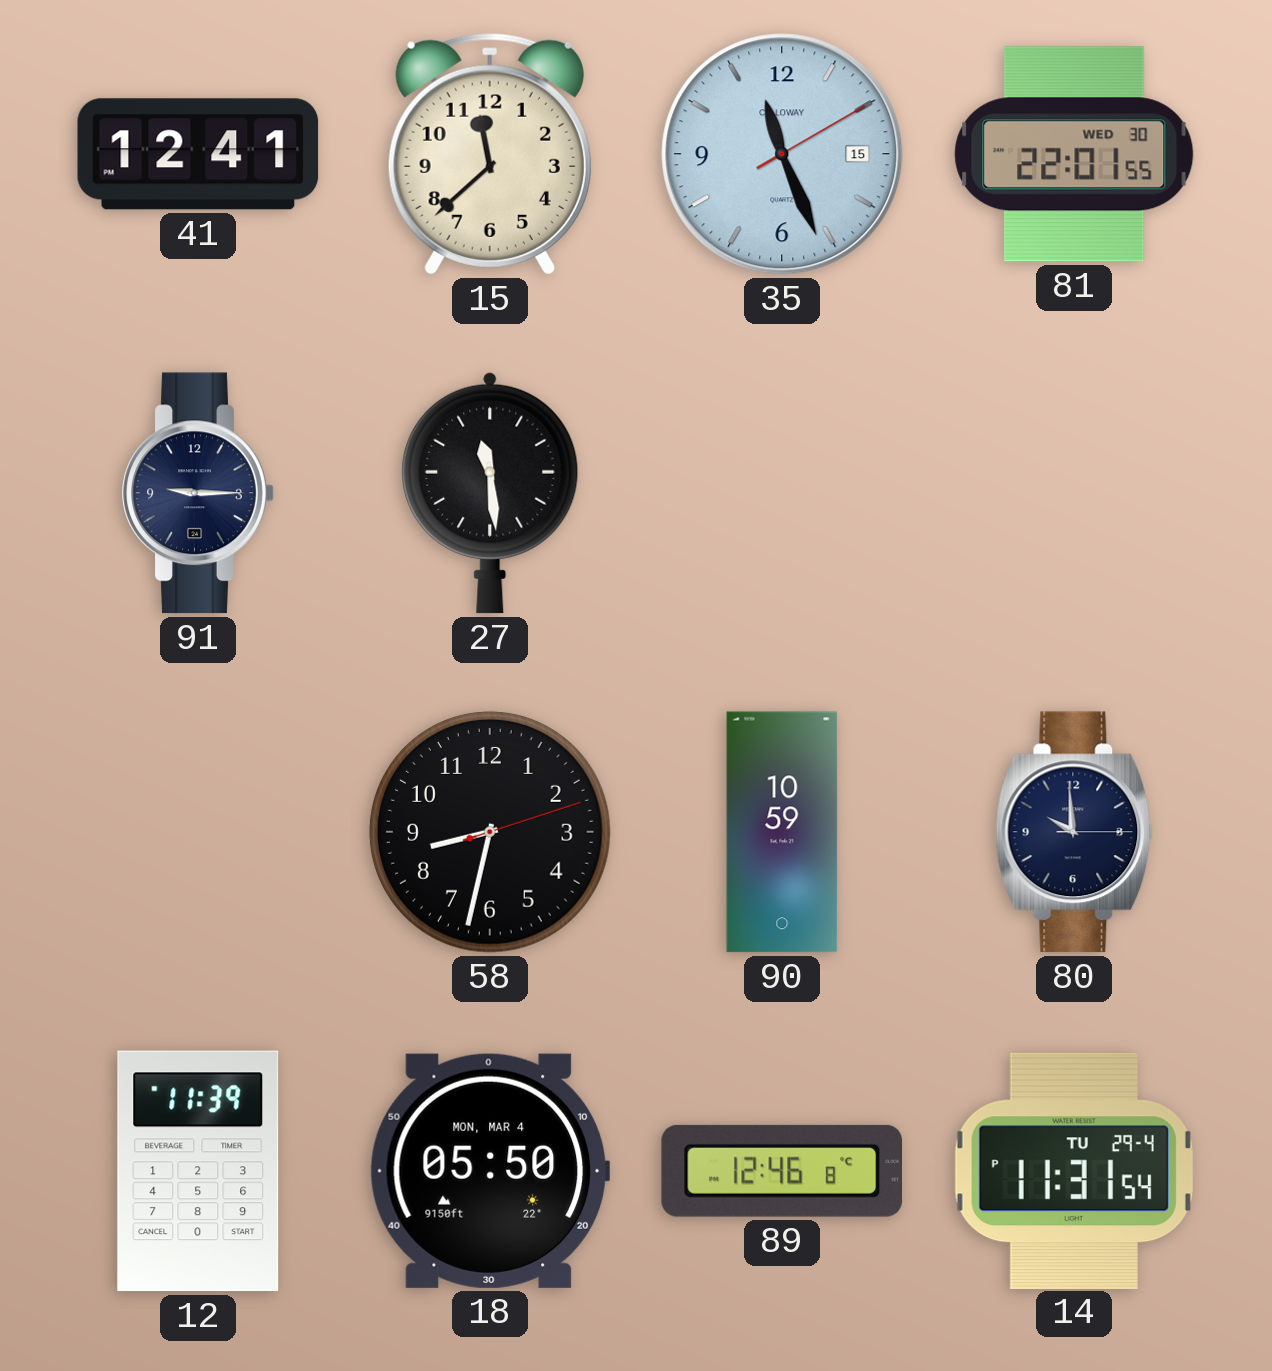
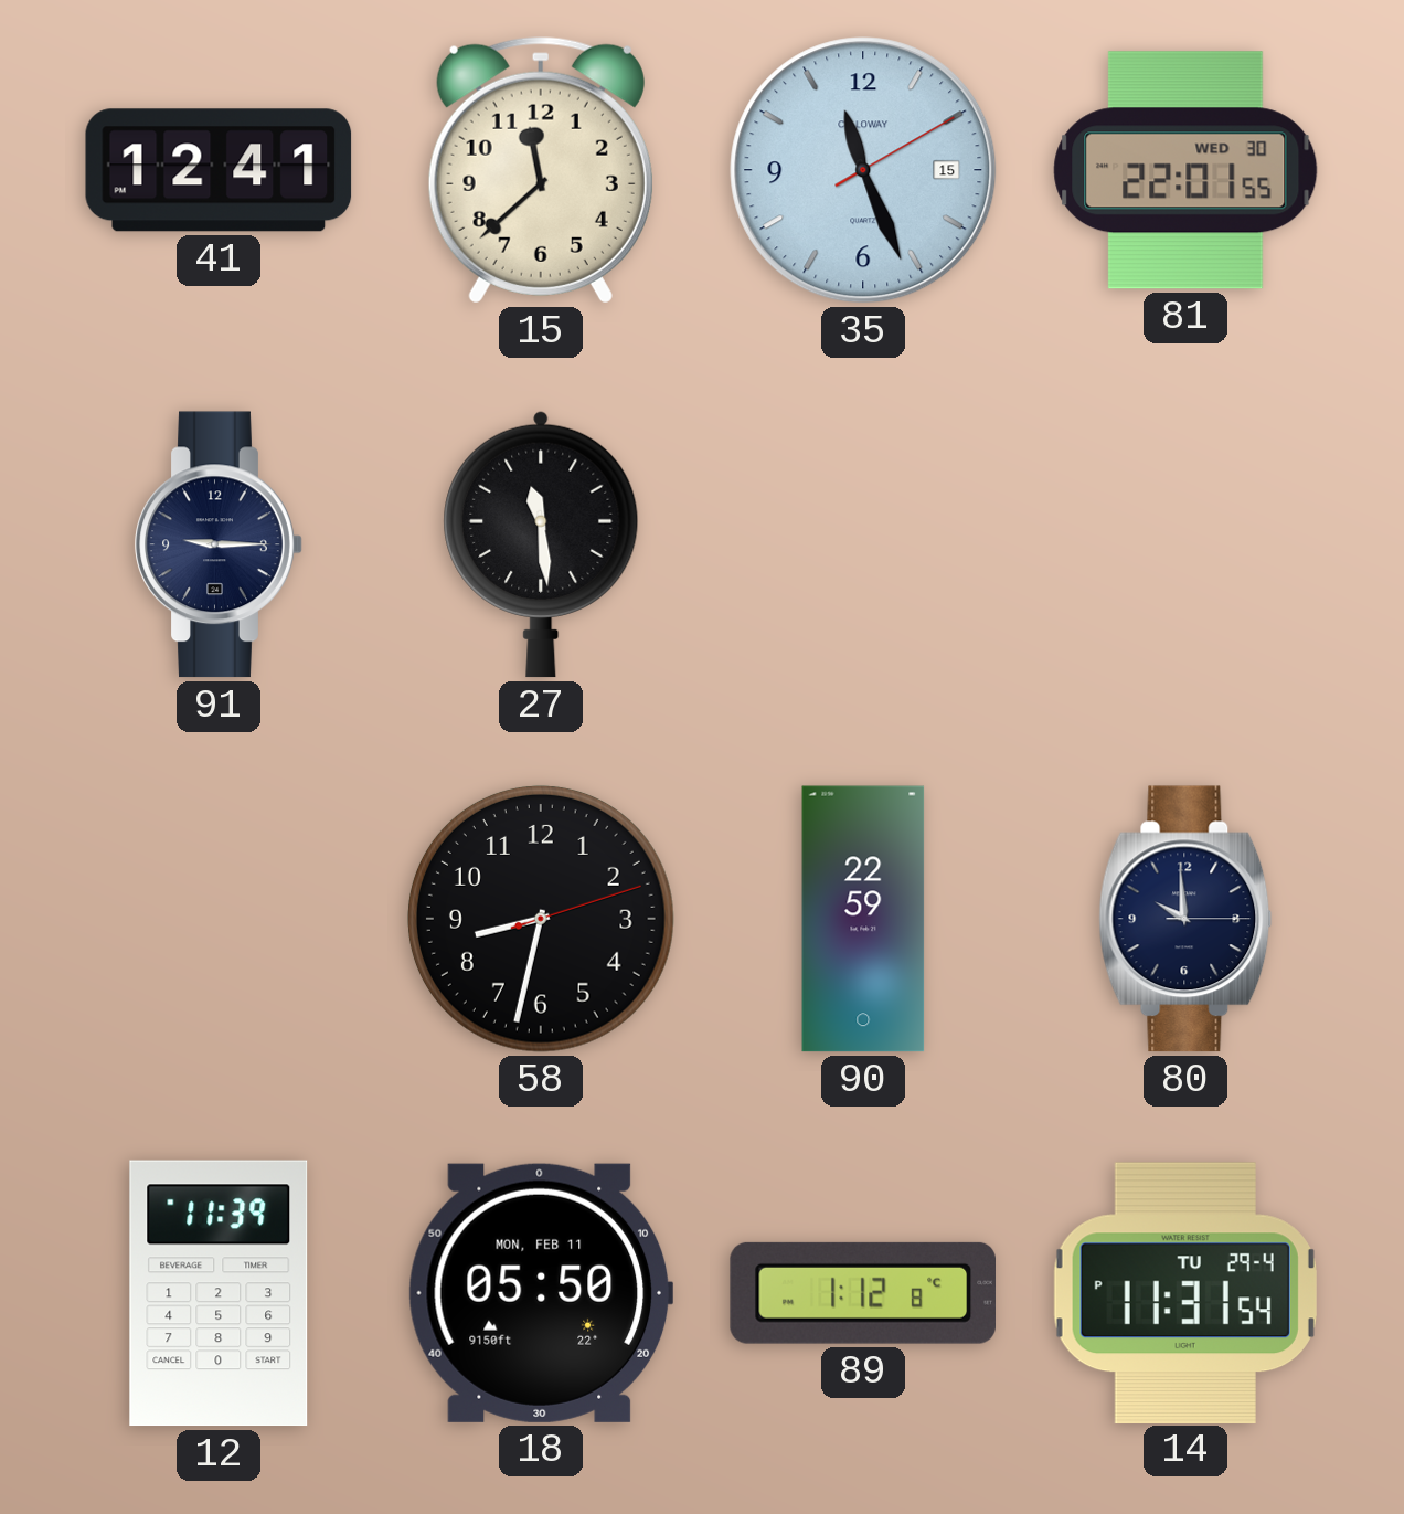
90: 10:59 -> 22:59
18 date: MON, MAR 4 -> MON, FEB 11
89: 12:46 -> 1:12
